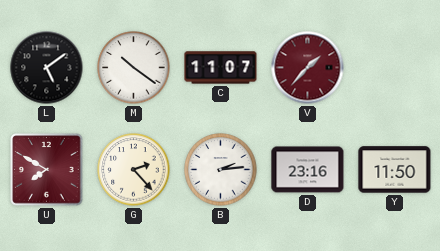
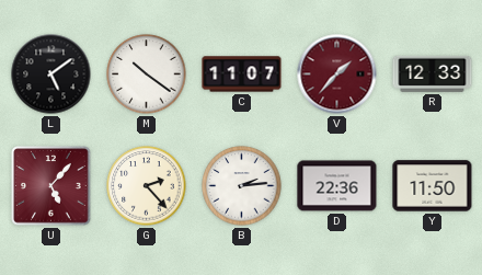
R: none -> 12:33
U: 7:50 -> 5:07
D: 23:16 -> 22:36
